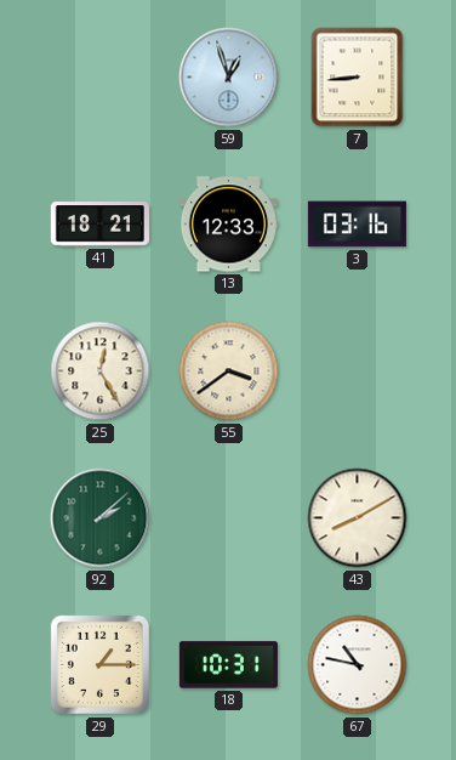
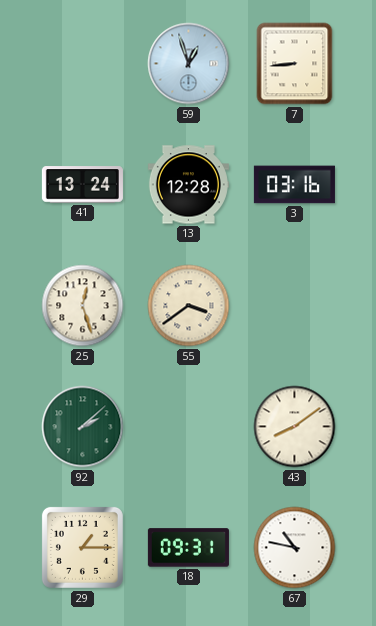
41: 18:21 -> 13:24
13: 12:33 -> 12:28
25: 12:25 -> 12:27
43: 8:10 -> 8:09
18: 10:31 -> 09:31
